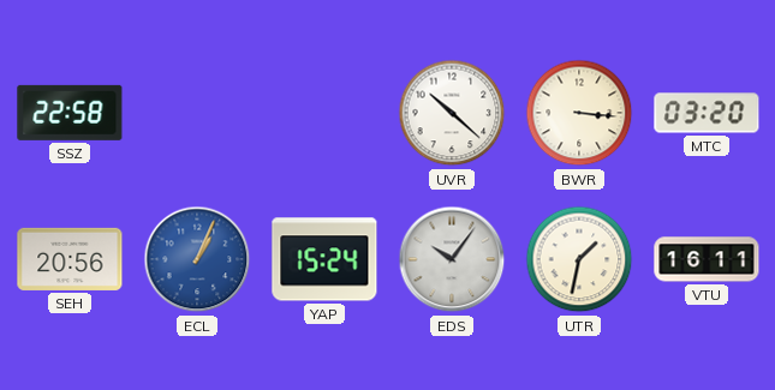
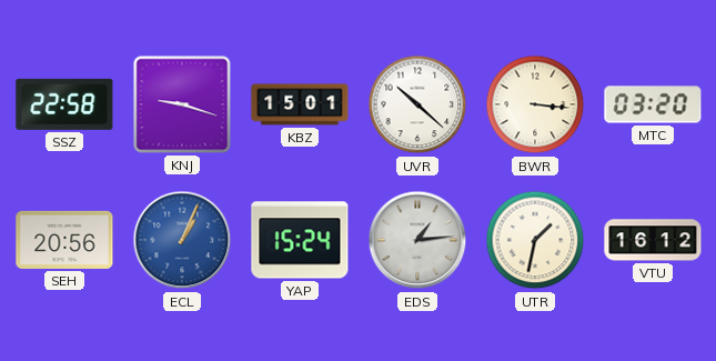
KNJ: none -> 9:18
KBZ: none -> 15:01
EDS: 10:06 -> 1:14
VTU: 16:11 -> 16:12
